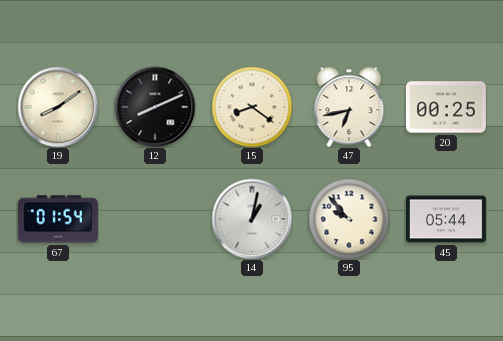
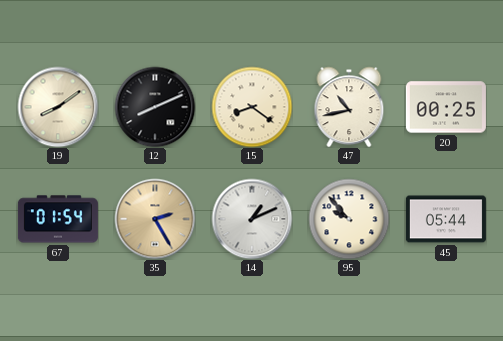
47: 6:43 -> 10:43
35: none -> 2:25
14: 1:02 -> 1:11
